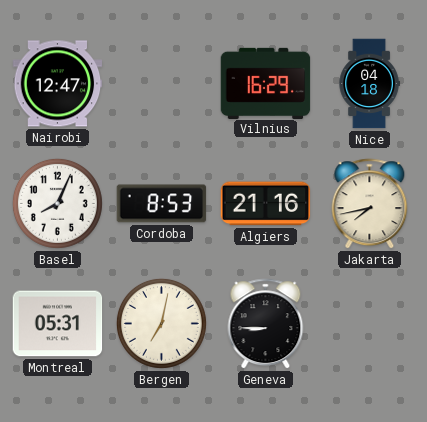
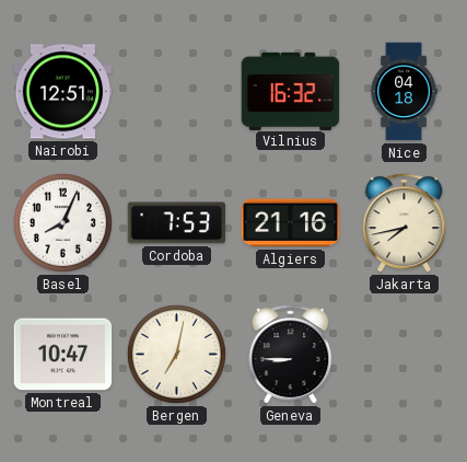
Nairobi: 12:47 -> 12:51
Vilnius: 16:29 -> 16:32
Cordoba: 8:53 -> 7:53
Montreal: 05:31 -> 10:47
